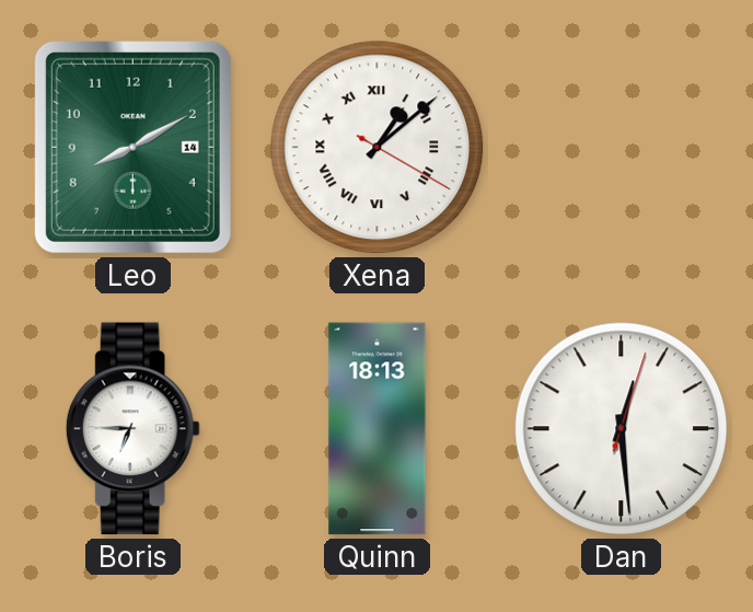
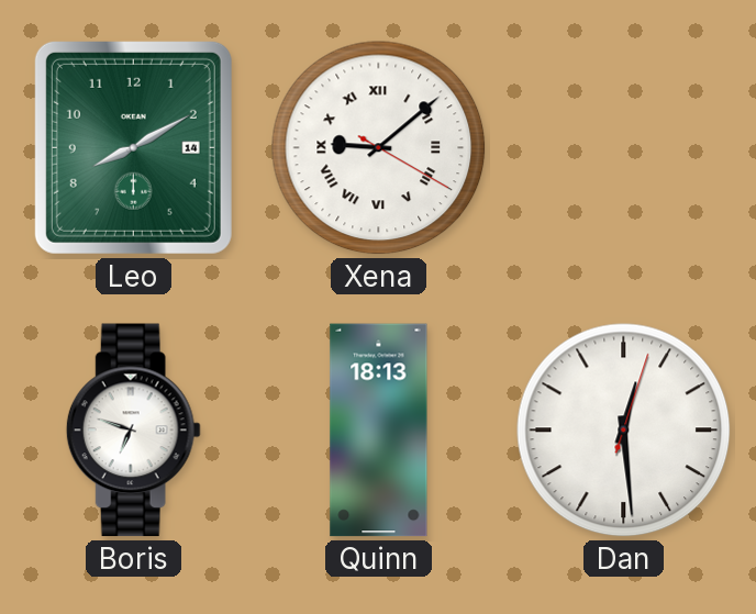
Xena: 1:08 -> 9:08
Boris: 6:45 -> 6:48
